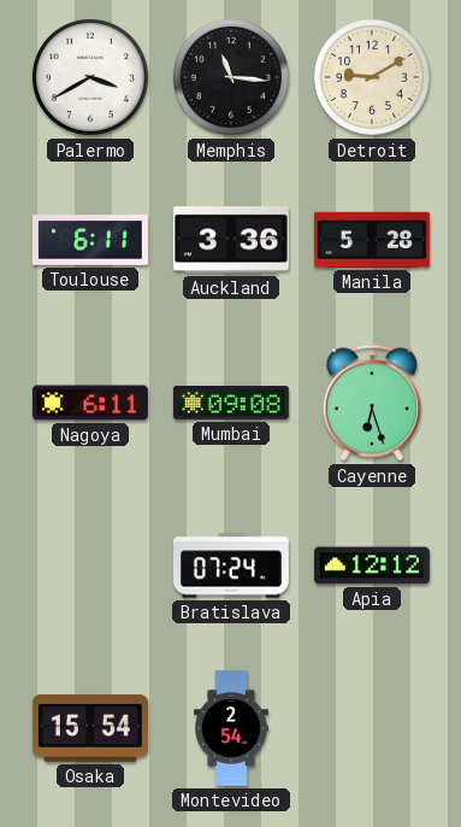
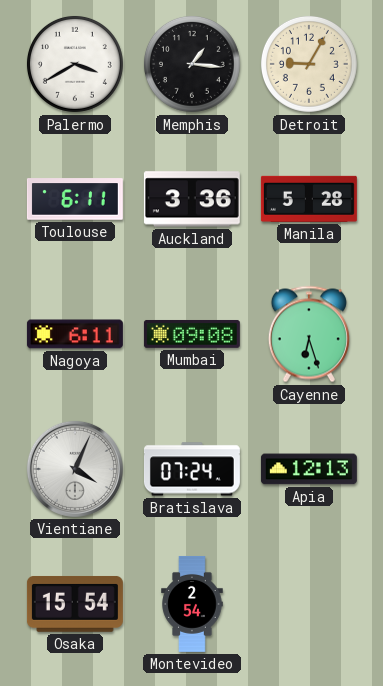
Memphis: 11:16 -> 1:16
Detroit: 9:10 -> 9:05
Vientiane: none -> 4:04
Apia: 12:12 -> 12:13
